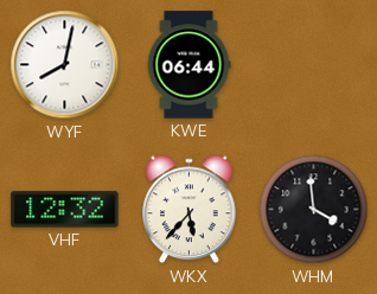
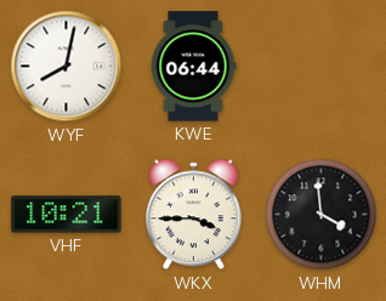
VHF: 12:32 -> 10:21
WKX: 5:37 -> 3:45
